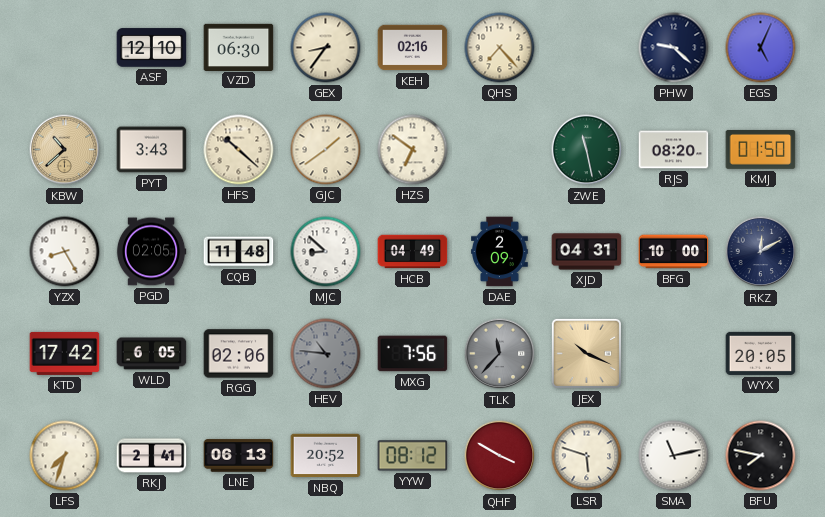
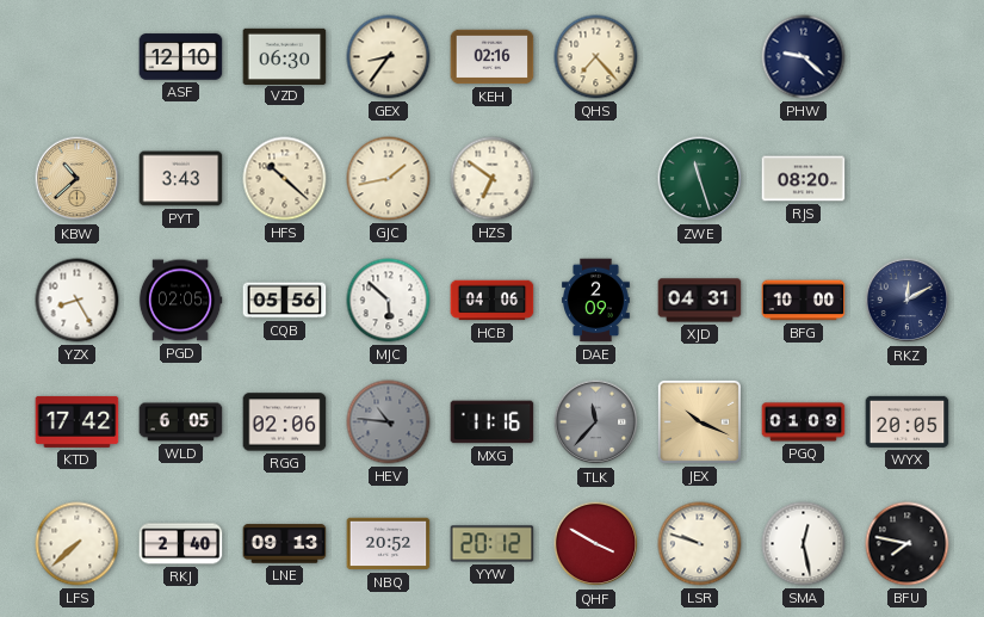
EGS: 5:04 -> none
GJC: 1:39 -> 1:43
ZWE: 11:28 -> 11:27
KMJ: 01:50 -> none
CQB: 11:48 -> 05:56
MJC: 8:52 -> 5:52
HCB: 04:49 -> 04:06
MXG: 7:56 -> 11:16
PGQ: none -> 01:09
LFS: 7:33 -> 7:38
RKJ: 2:41 -> 2:40
LNE: 06:13 -> 09:13
YYW: 08:12 -> 20:12
LSR: 5:48 -> 9:48
SMA: 11:13 -> 12:28
